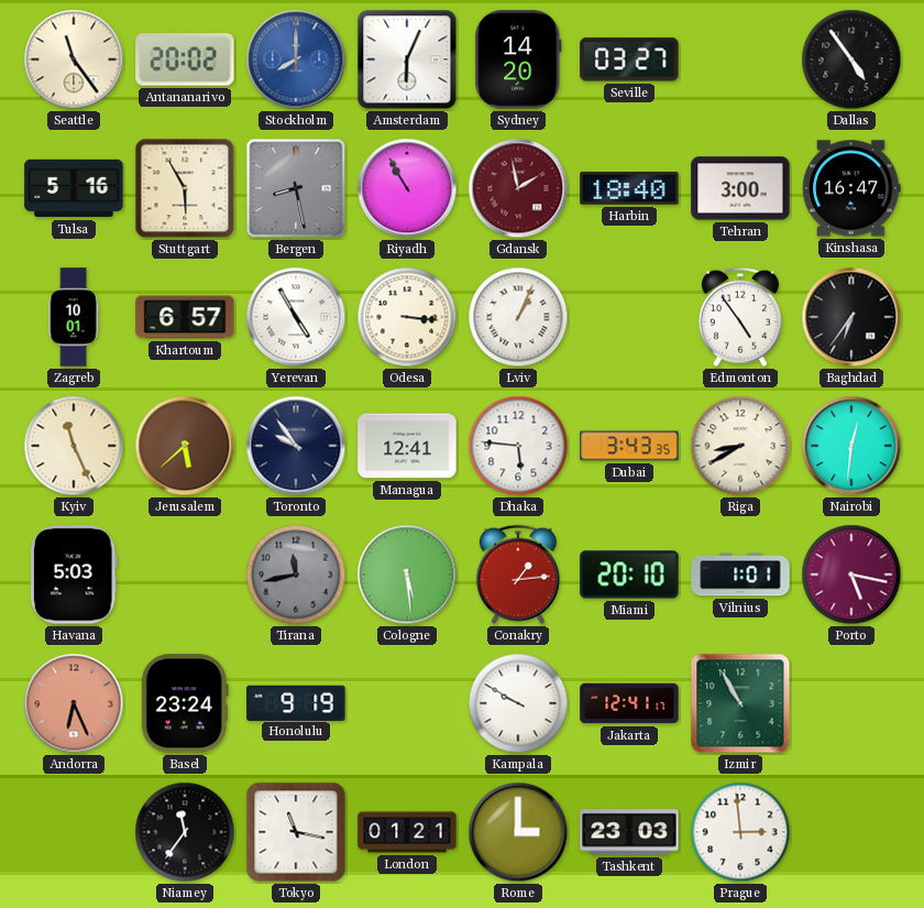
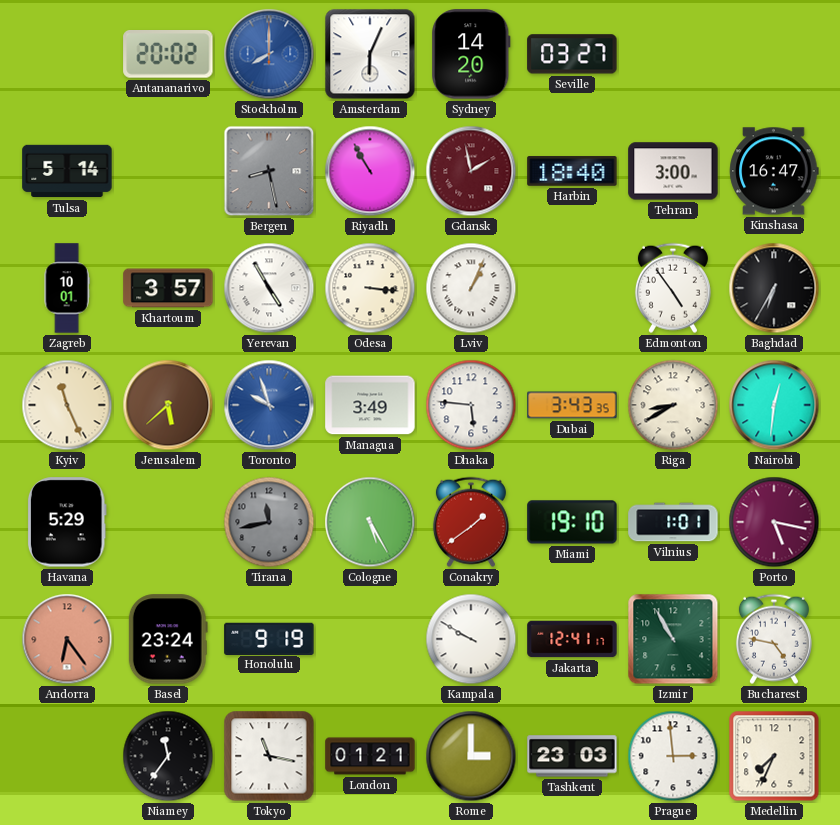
Seattle: 11:24 -> none
Dallas: 4:54 -> none
Tulsa: 5:16 -> 5:14
Stuttgart: 5:55 -> none
Khartoum: 6:57 -> 3:57
Baghdad: 6:36 -> 6:35
Toronto: 9:54 -> 9:57
Toronto dial: navy -> blue
Managua: 12:41 -> 3:49
Havana: 5:03 -> 5:29
Cologne: 5:29 -> 5:25
Conakry: 1:14 -> 1:39
Miami: 20:10 -> 19:10
Andorra: 6:26 -> 6:24
Bucharest: none -> 4:47
Medellin: none -> 7:34
